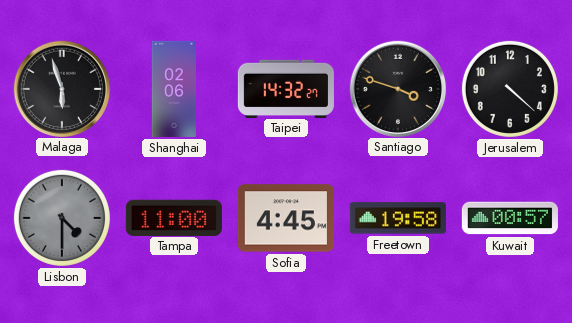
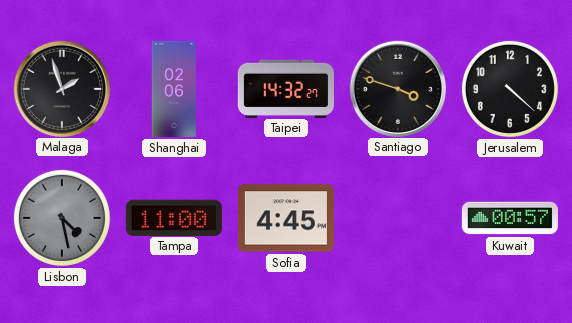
Malaga: 5:57 -> 1:57
Lisbon: 4:30 -> 4:28
Freetown: 19:58 -> none
